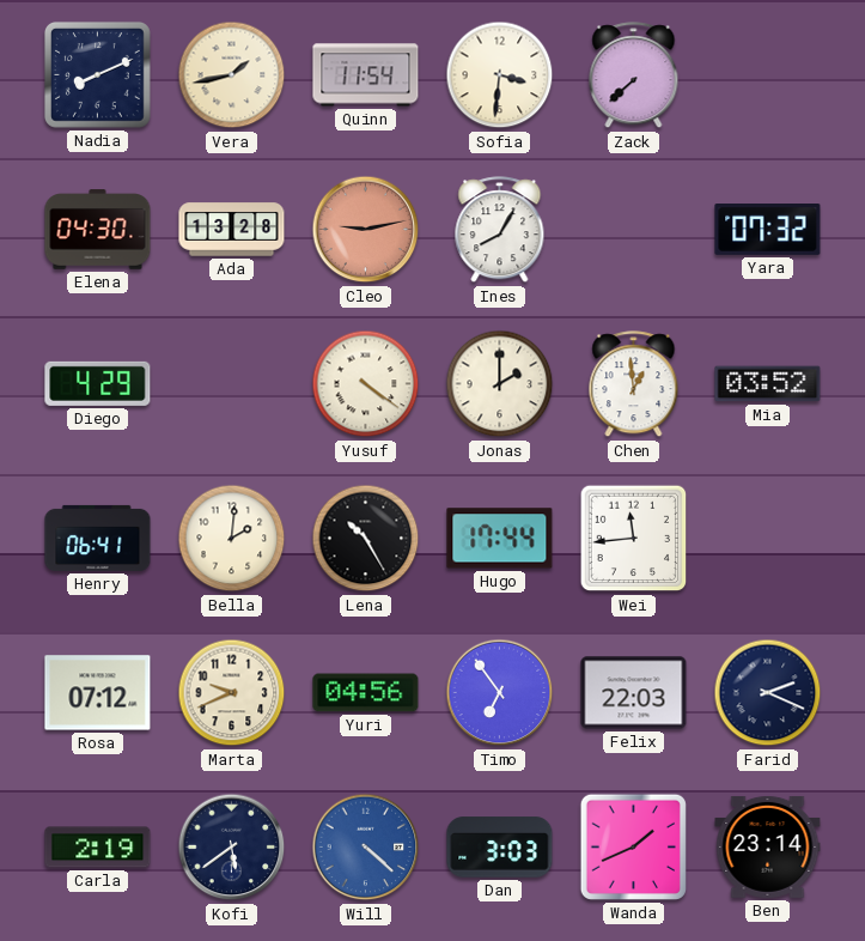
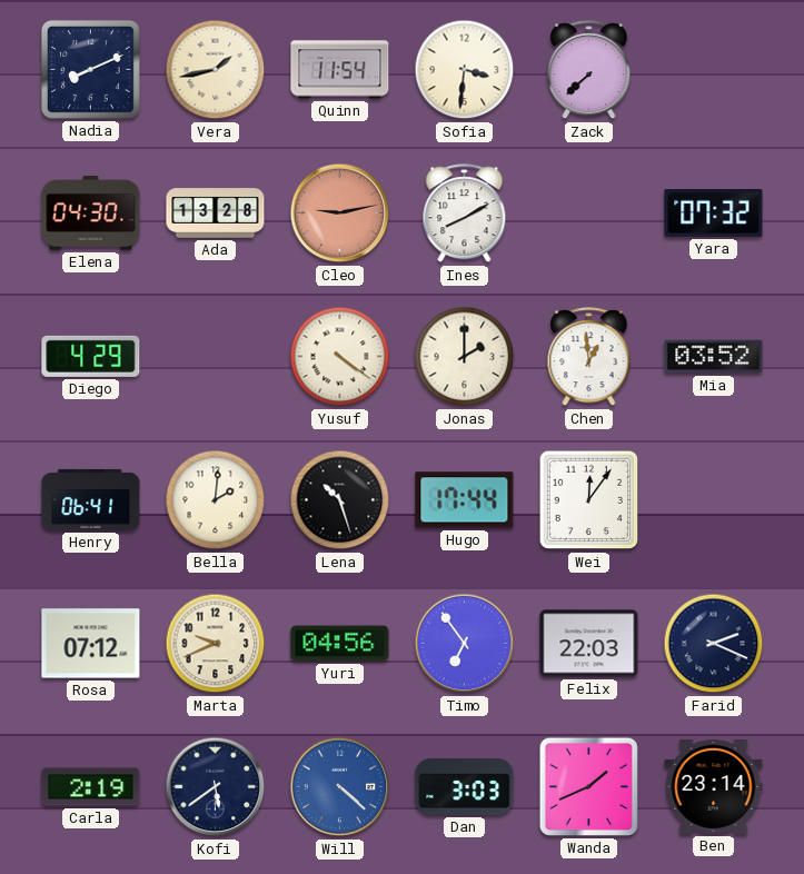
Ines: 8:05 -> 8:10
Lena: 10:25 -> 10:27
Wei: 11:44 -> 12:06
